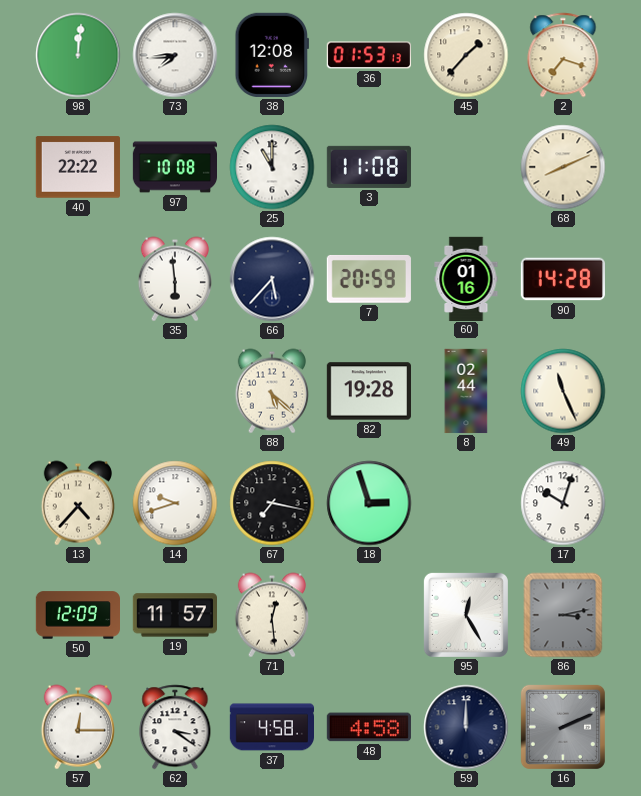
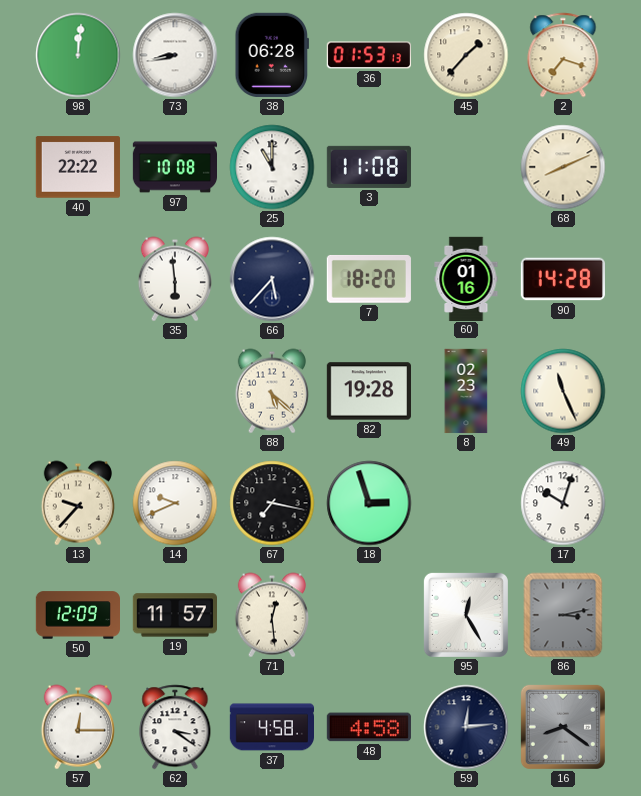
73: 7:44 -> 8:43
38: 12:08 -> 06:28
7: 20:59 -> 18:20
8: 02:44 -> 02:23
13: 4:37 -> 9:37
14: 9:42 -> 9:41
59: 12:00 -> 12:14
16: 2:11 -> 8:21
